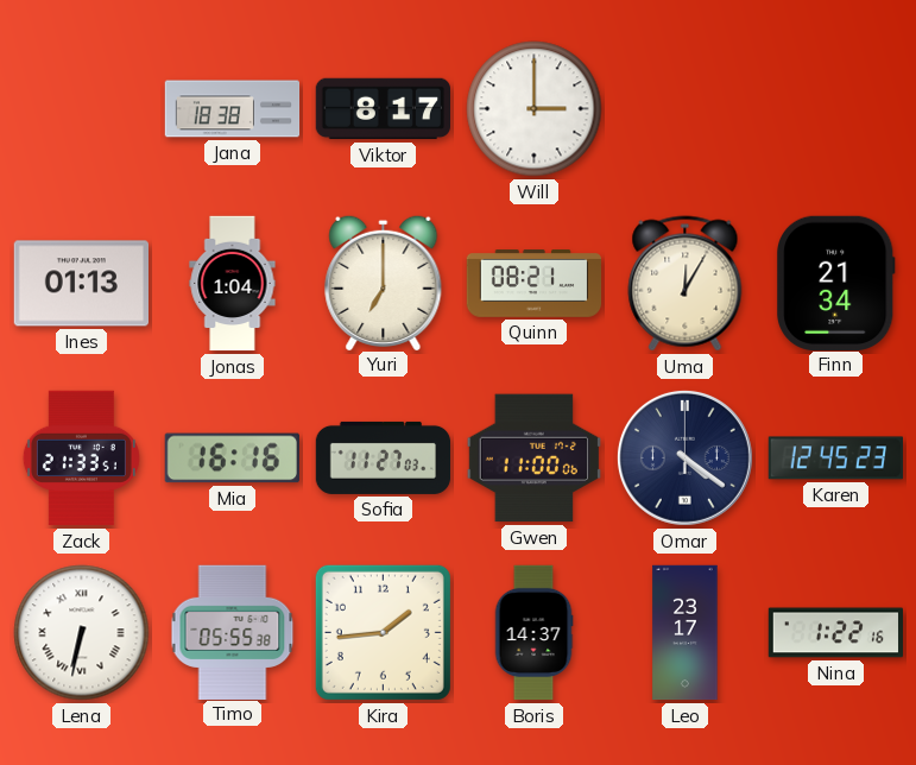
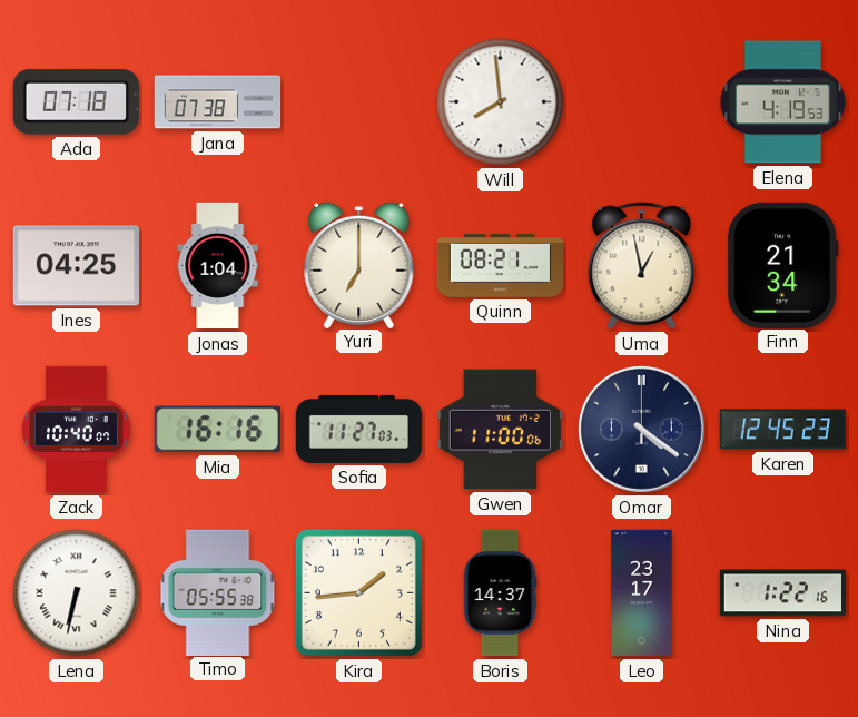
Ada: none -> 07:18
Jana: 18:38 -> 07:38
Viktor: 8:17 -> none
Will: 3:00 -> 7:59
Elena: none -> 4:19
Ines: 01:13 -> 04:25
Uma: 12:05 -> 12:58
Zack: 21:33 -> 10:40
